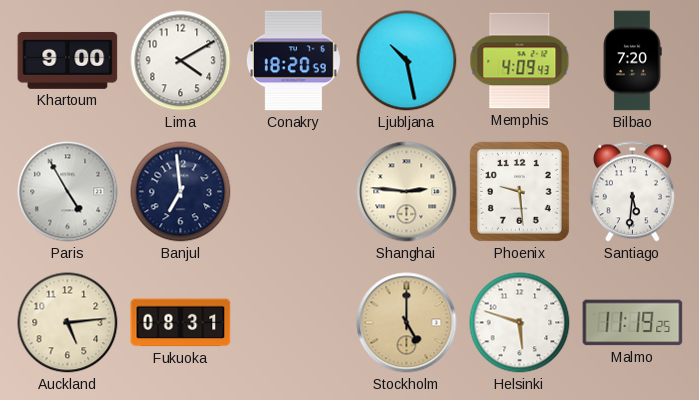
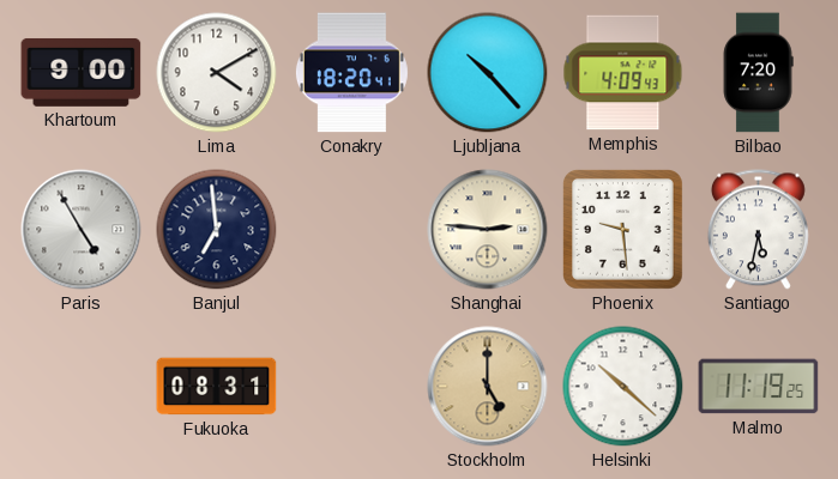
Conakry: 18:20:59 -> 18:20:41
Ljubljana: 10:28 -> 10:23
Santiago: 5:31 -> 5:32
Auckland: 5:14 -> none
Helsinki: 5:48 -> 10:22
